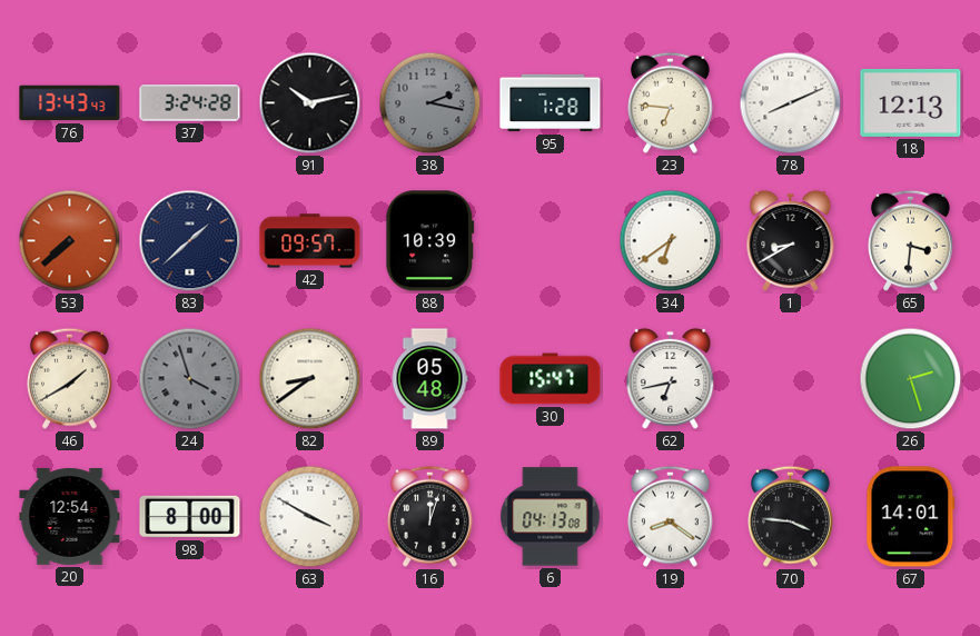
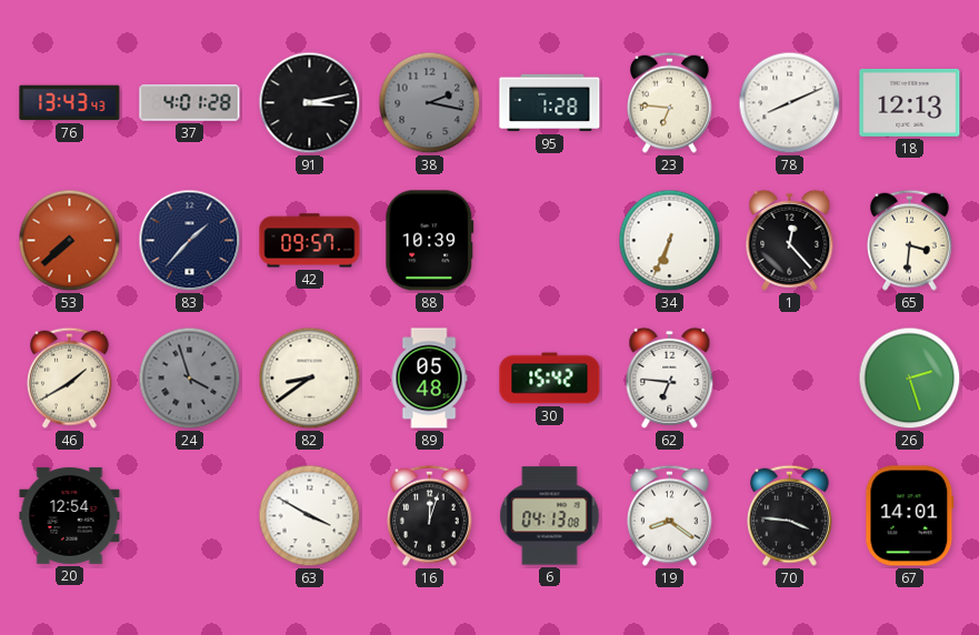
37: 3:24 -> 4:01
91: 10:13 -> 3:13
83: 1:38 -> 1:37
34: 6:39 -> 6:34
1: 8:40 -> 12:23
30: 15:47 -> 15:42
62: 6:43 -> 6:46
98: 8:00 -> none
